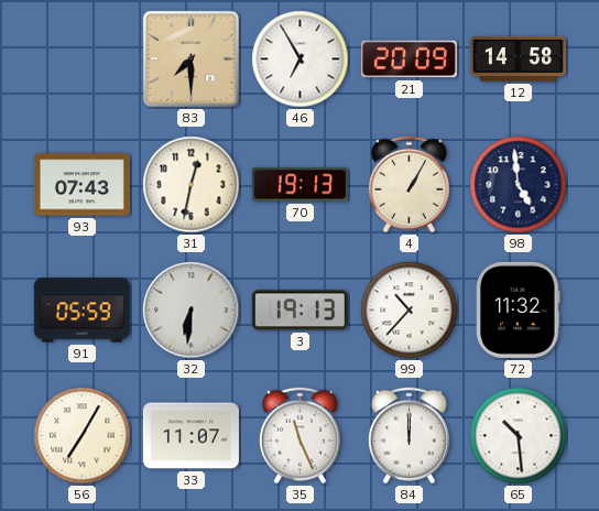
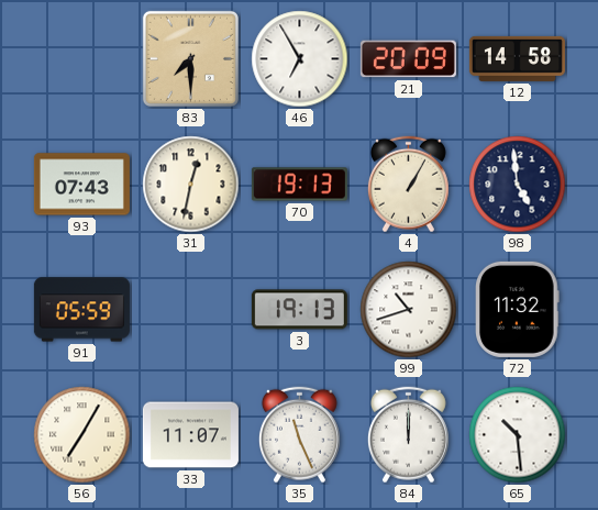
32: 6:31 -> none
99: 10:37 -> 10:42
